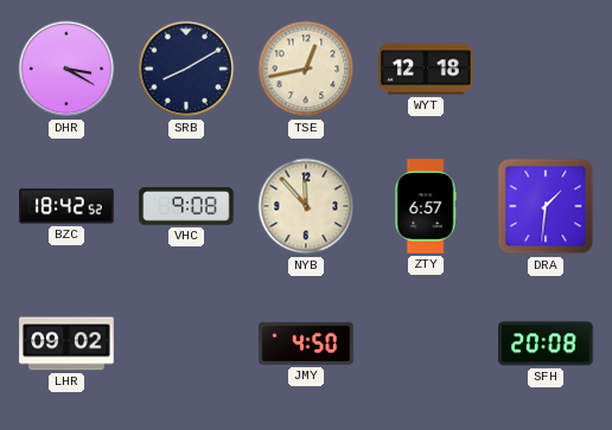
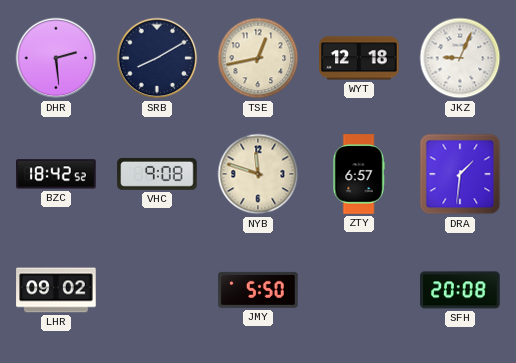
DHR: 3:20 -> 2:29
JKZ: none -> 9:04
NYB: 11:53 -> 11:48
JMY: 4:50 -> 5:50
